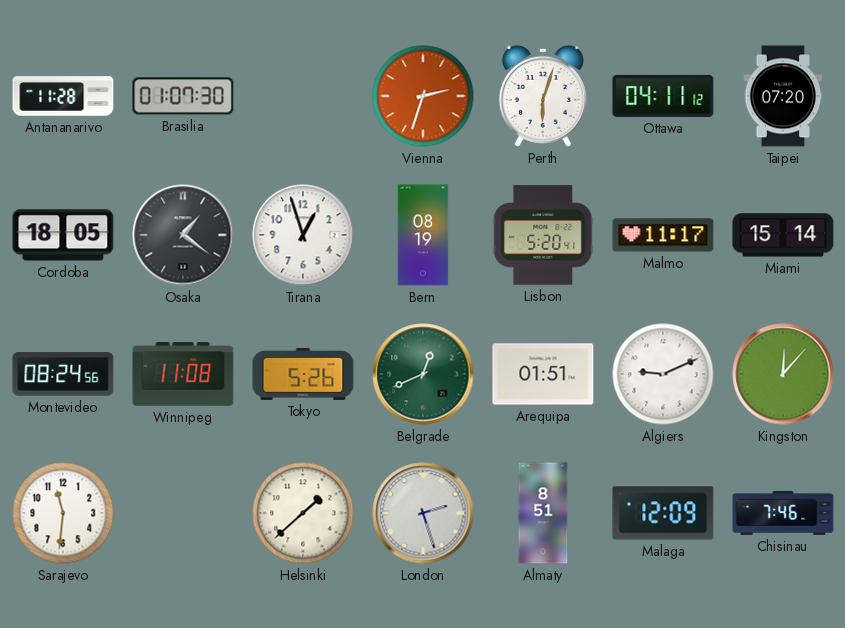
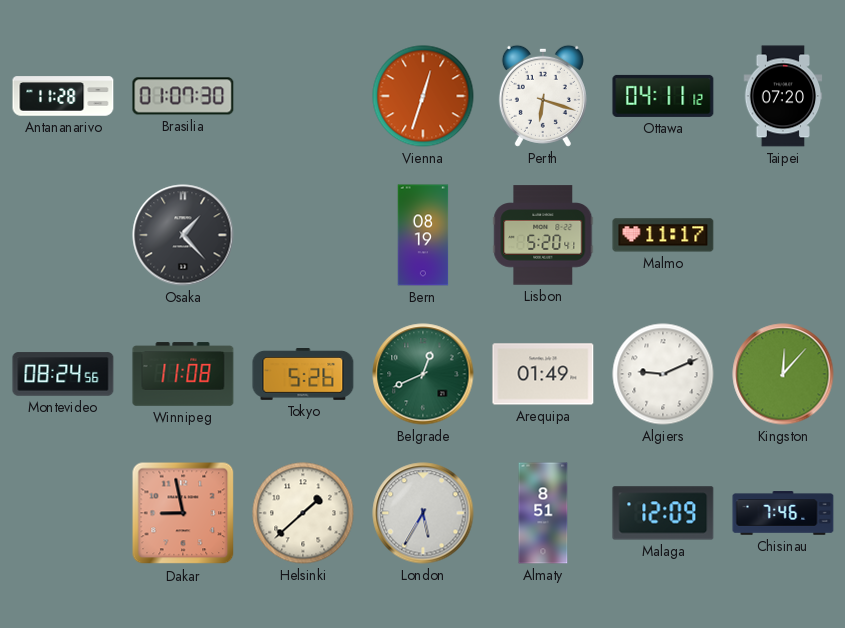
Vienna: 2:33 -> 12:33
Perth: 6:03 -> 6:18
Cordoba: 18:05 -> none
Osaka: 1:21 -> 1:23
Tirana: 12:57 -> none
Miami: 15:14 -> none
Arequipa: 01:51 -> 01:49
Sarajevo: 11:31 -> none
Dakar: none -> 8:58
London: 2:27 -> 5:35
